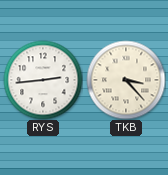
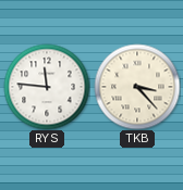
RYS: 2:44 -> 11:46
